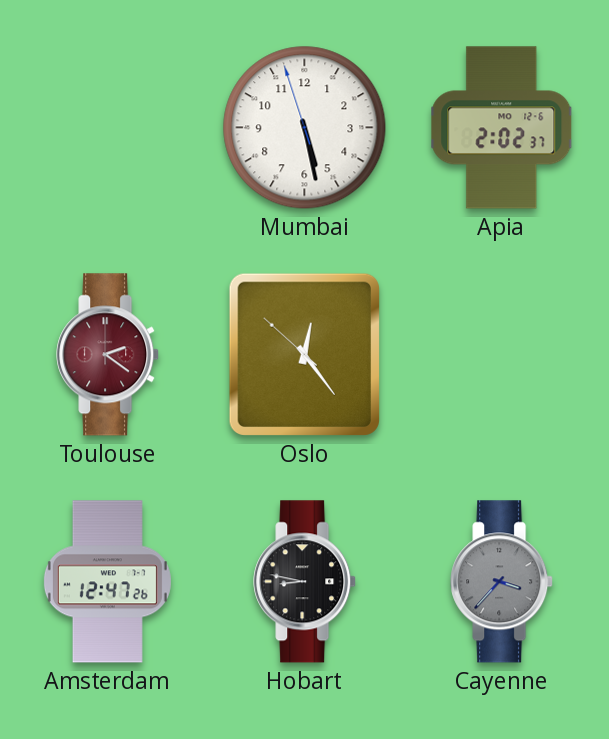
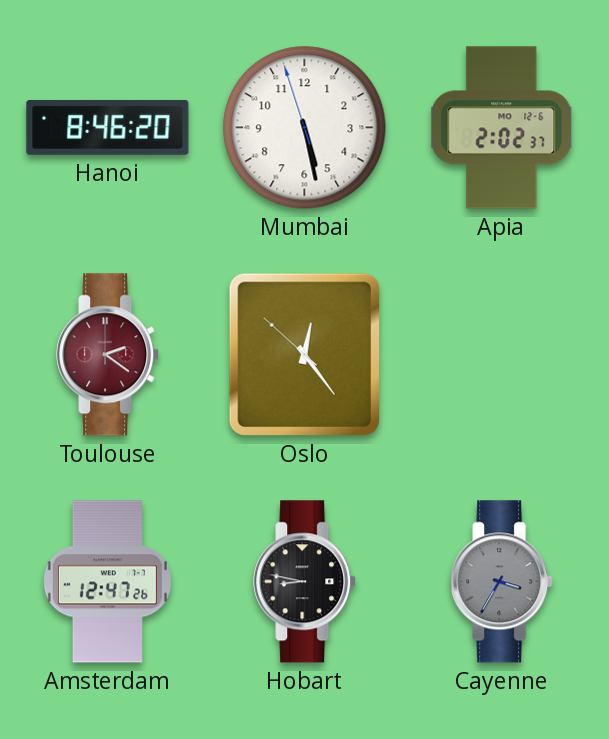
Hanoi: none -> 8:46
Cayenne: 3:37 -> 3:35
